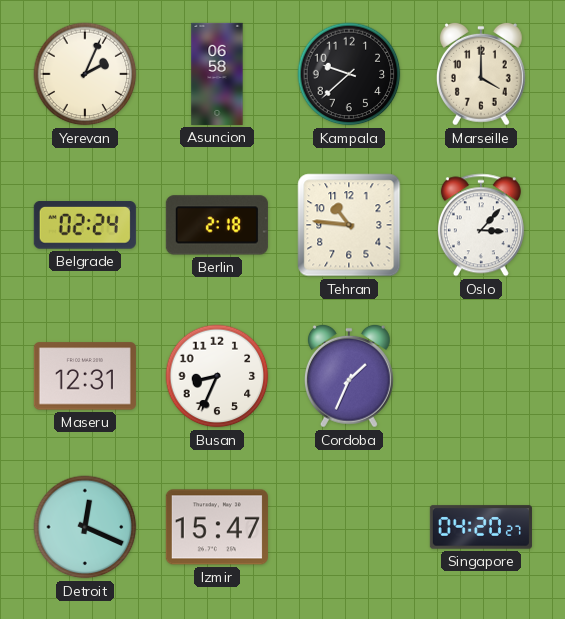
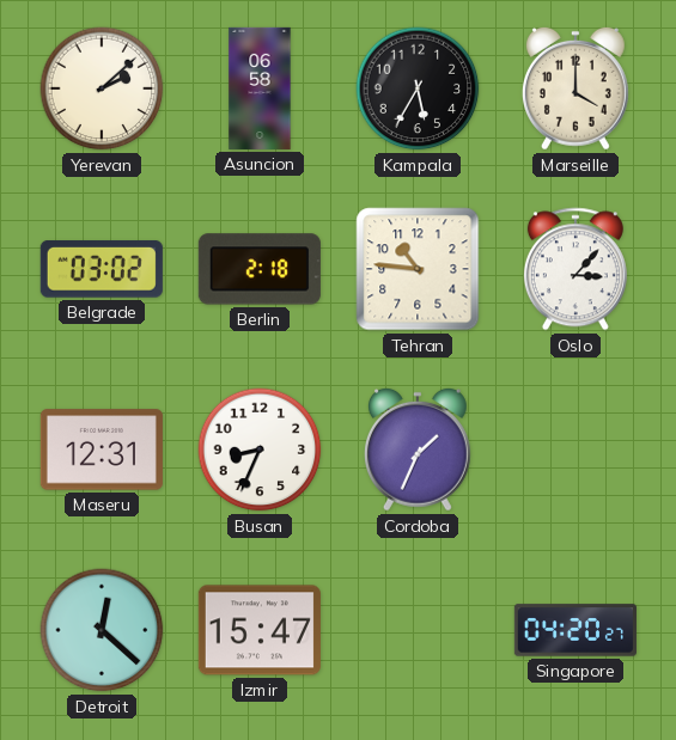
Yerevan: 2:04 -> 2:08
Kampala: 9:38 -> 5:35
Belgrade: 02:24 -> 03:02
Detroit: 12:19 -> 12:22
